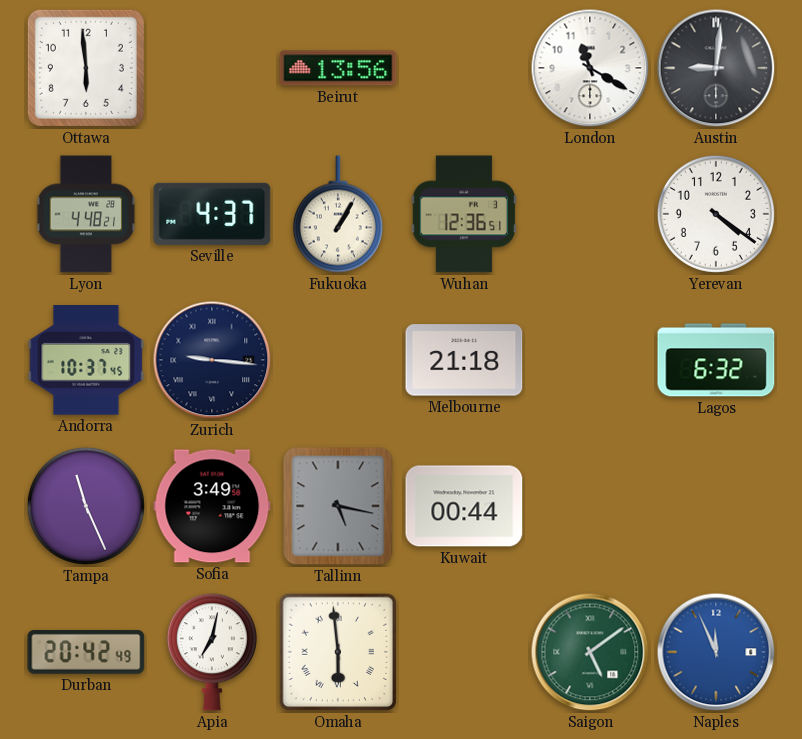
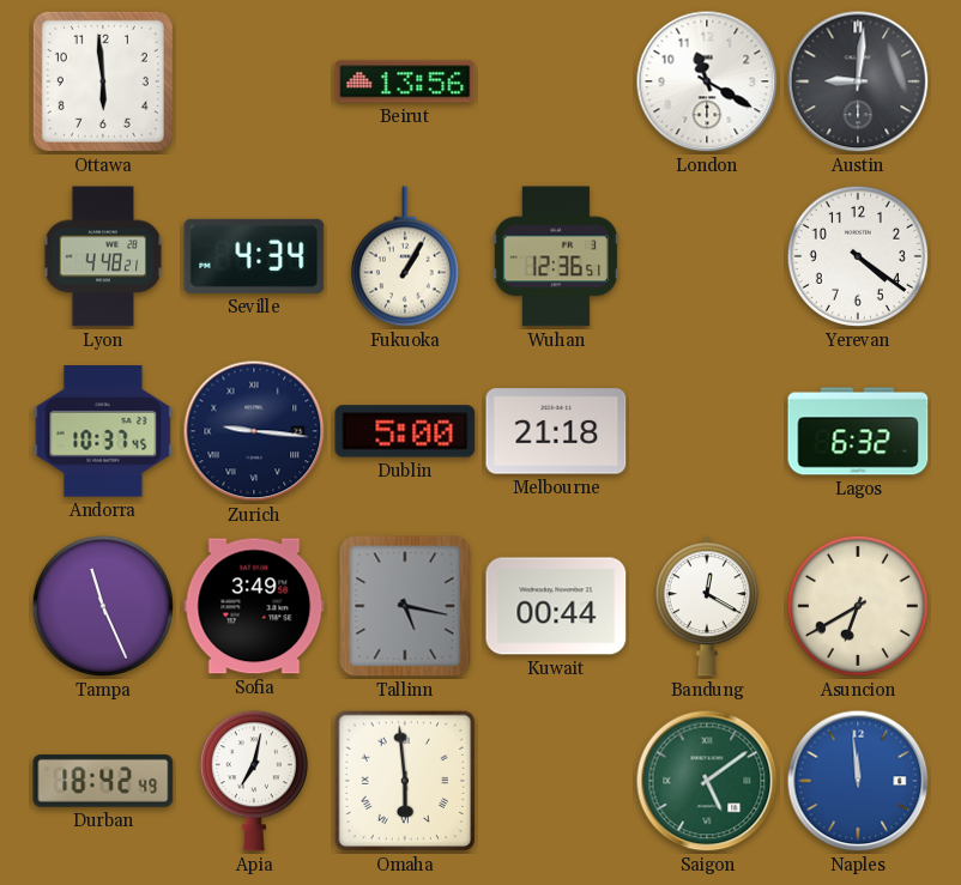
Seville: 4:37 -> 4:34
Dublin: none -> 5:00
Bandung: none -> 12:20
Asuncion: none -> 6:40
Durban: 20:42 -> 18:42
Naples: 11:56 -> 11:59
